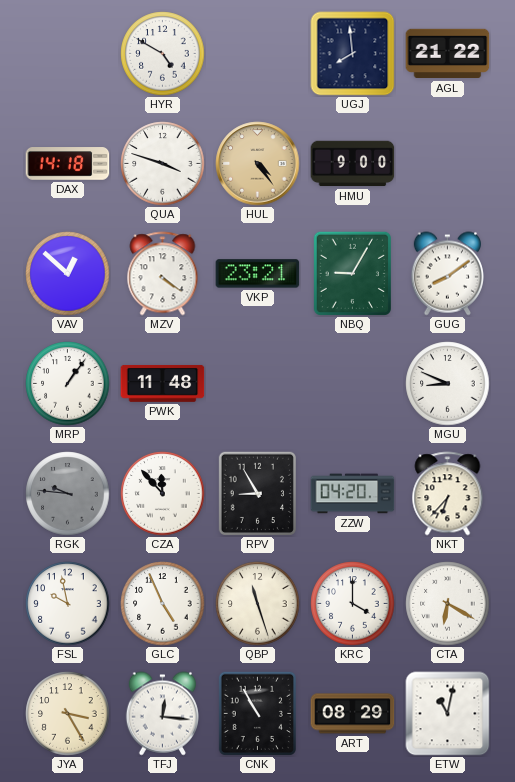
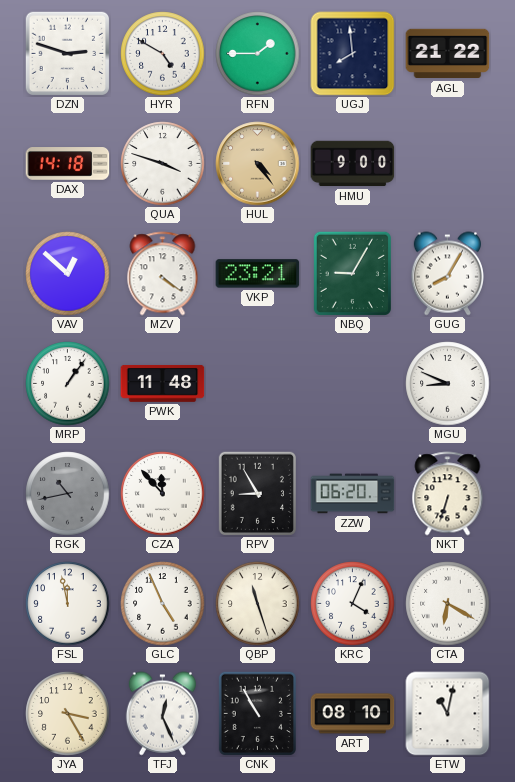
DZN: none -> 2:48
RFN: none -> 1:45
GUG: 8:09 -> 8:05
RGK: 9:46 -> 10:43
ZZW: 04:20 -> 06:20
NKT: 6:37 -> 6:33
FSL: 9:58 -> 11:58
KRC: 4:00 -> 4:04
TFJ: 12:16 -> 12:26
ART: 08:29 -> 08:10
